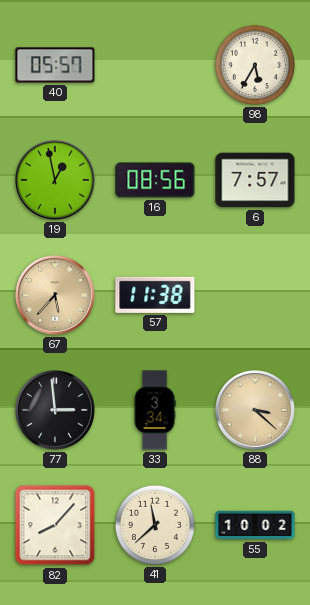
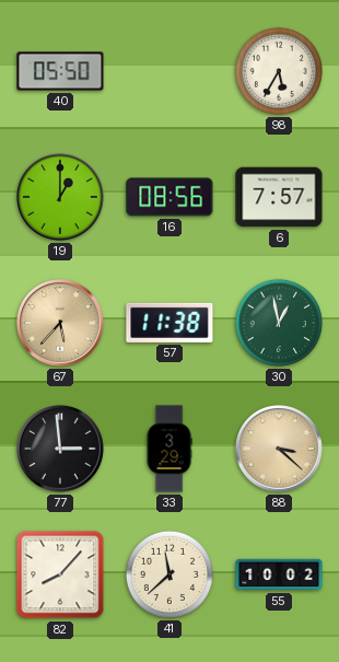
40: 05:57 -> 05:50
19: 12:58 -> 1:00
30: none -> 12:58
33: 3:34 -> 3:29
